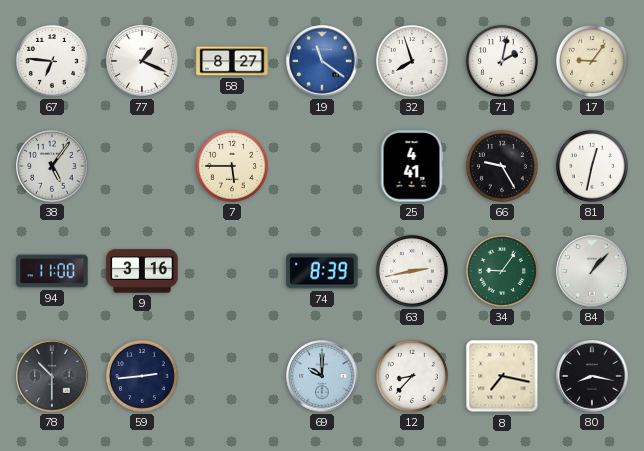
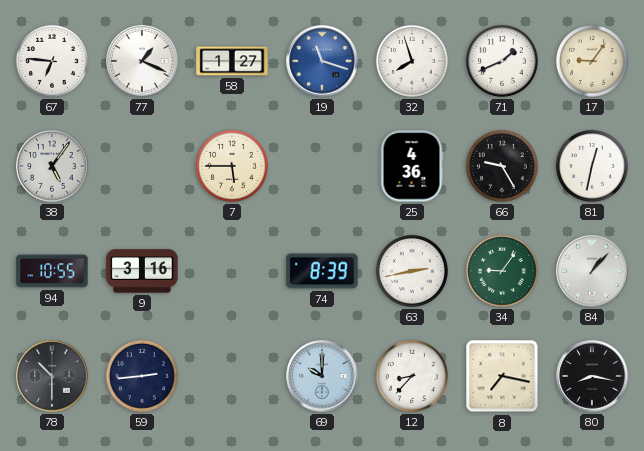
58: 8:27 -> 1:27
19: 11:21 -> 11:18
71: 2:02 -> 1:41
25: 4:41 -> 4:36
94: 11:00 -> 10:55
